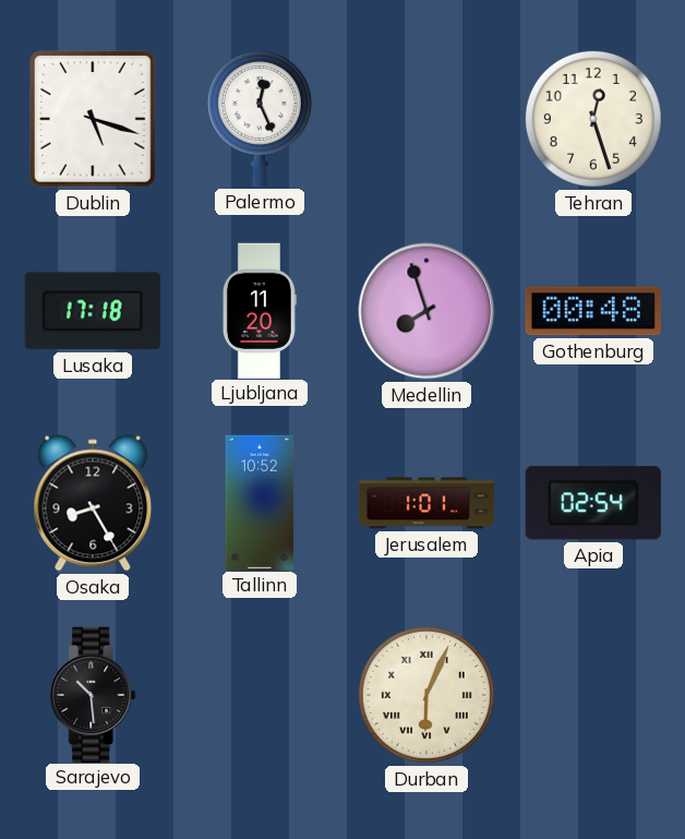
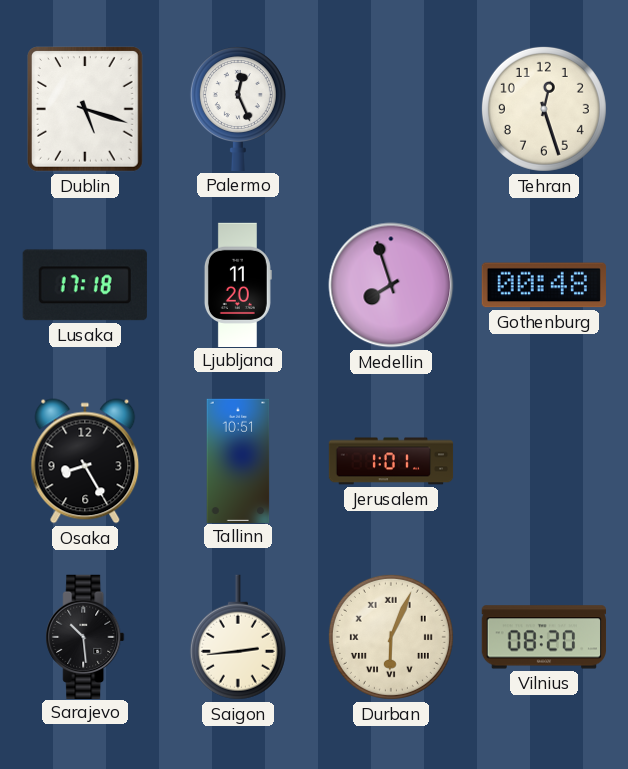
Tallinn: 10:52 -> 10:51
Apia: 02:54 -> none
Saigon: none -> 2:44
Vilnius: none -> 08:20
